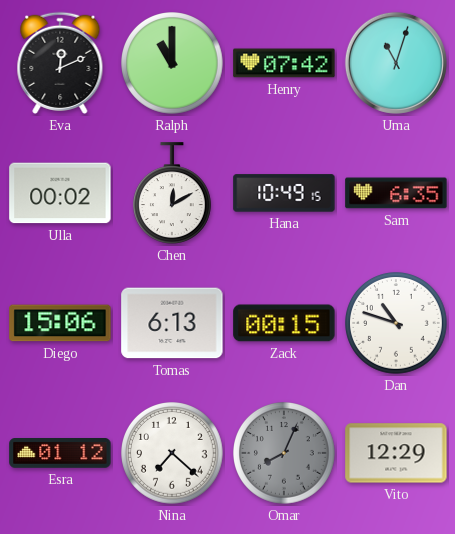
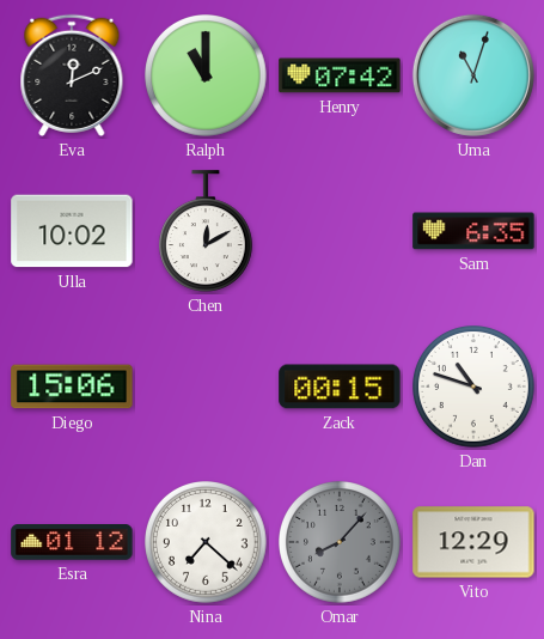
Ulla: 00:02 -> 10:02
Hana: 10:49 -> none
Tomas: 6:13 -> none
Omar: 8:04 -> 8:07
